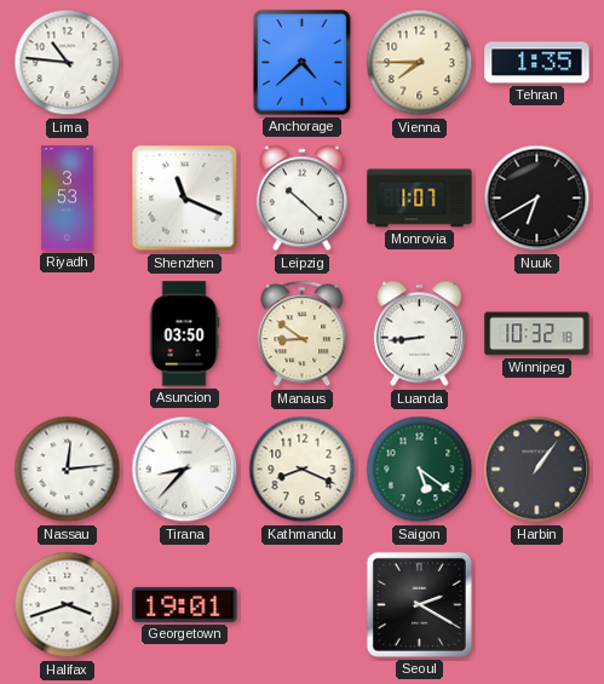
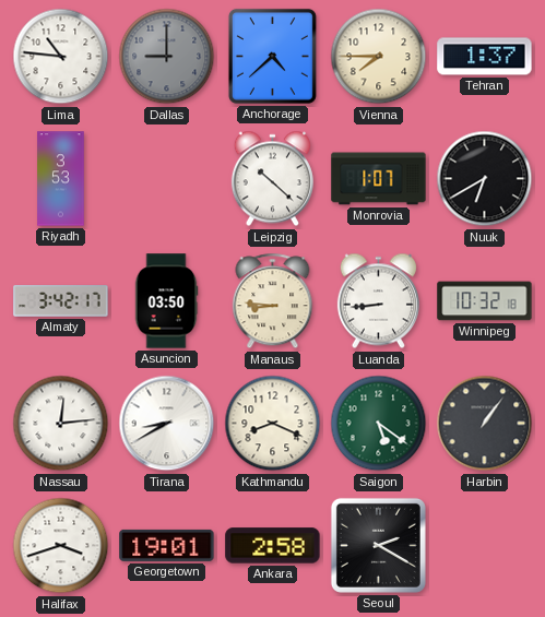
Dallas: none -> 9:00
Tehran: 1:35 -> 1:37
Shenzhen: 11:19 -> none
Almaty: none -> 3:42
Manaus: 8:51 -> 8:46
Tirana: 8:37 -> 8:40
Ankara: none -> 2:58
